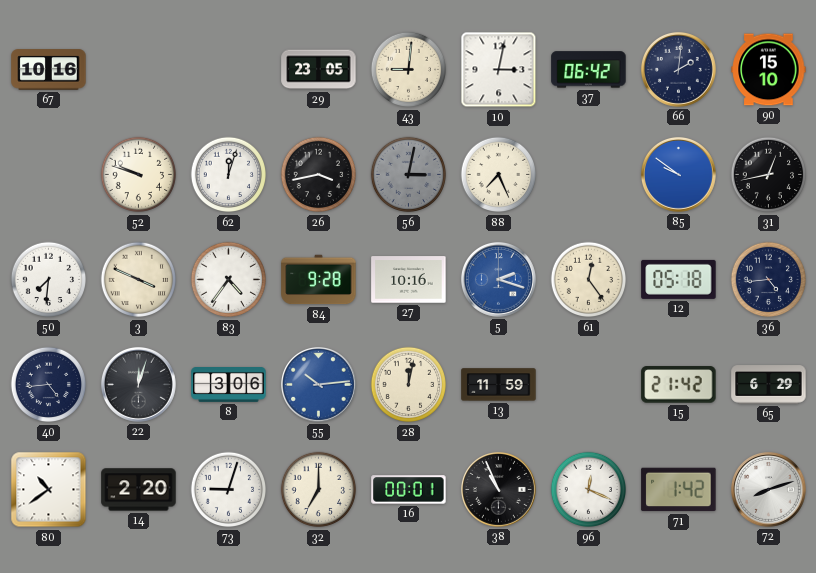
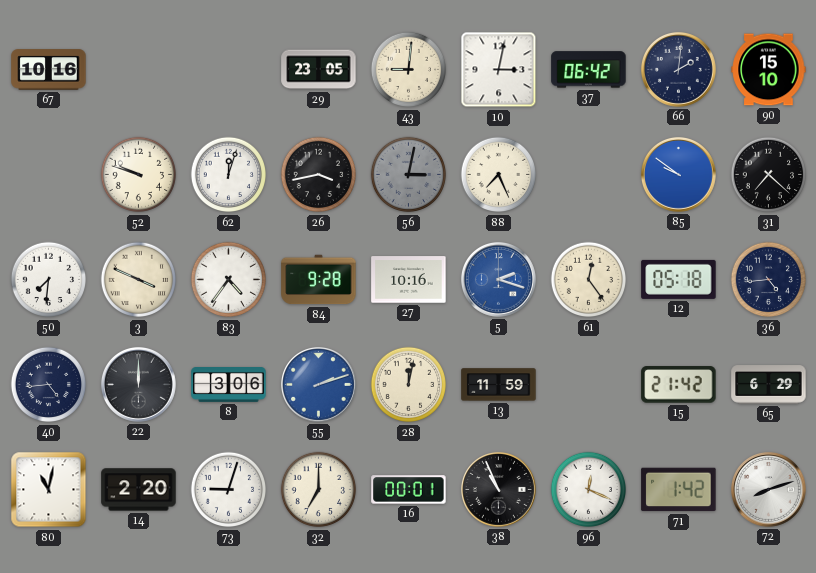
31: 12:43 -> 7:22
22: 12:03 -> 12:00
55: 10:14 -> 2:12
80: 10:39 -> 11:02
